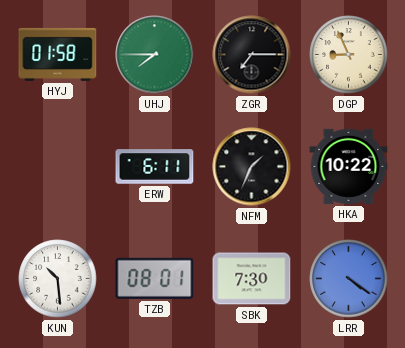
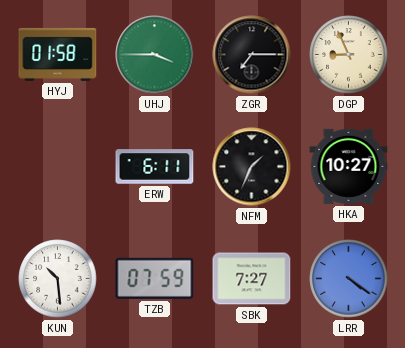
UHJ: 7:45 -> 3:45
HKA: 10:22 -> 10:27
TZB: 08:01 -> 07:59
SBK: 7:30 -> 7:27
